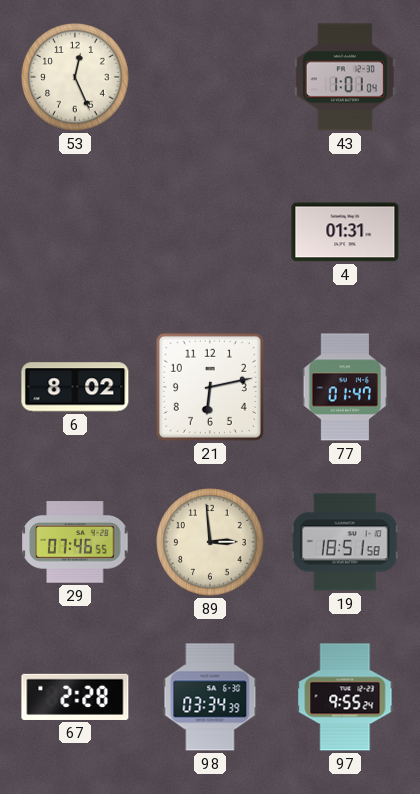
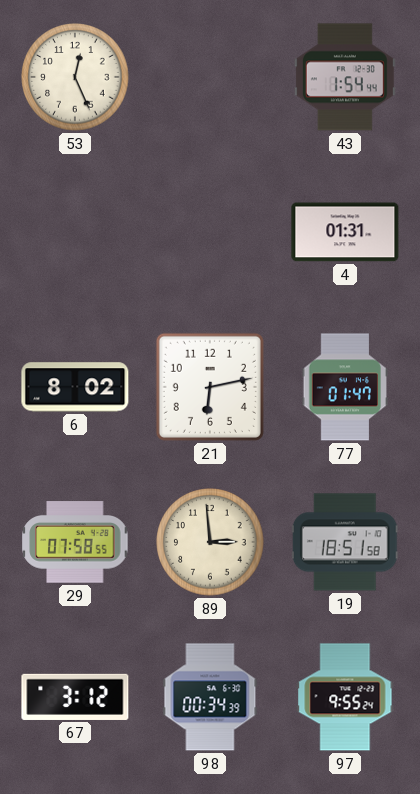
43: 1:01 -> 1:54
29: 07:46 -> 07:58
67: 2:28 -> 3:12
98: 03:34 -> 00:34
